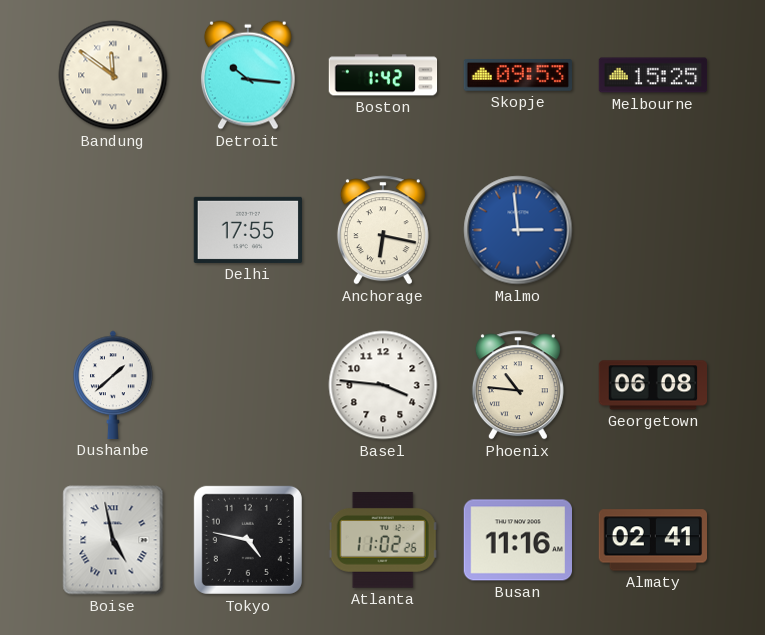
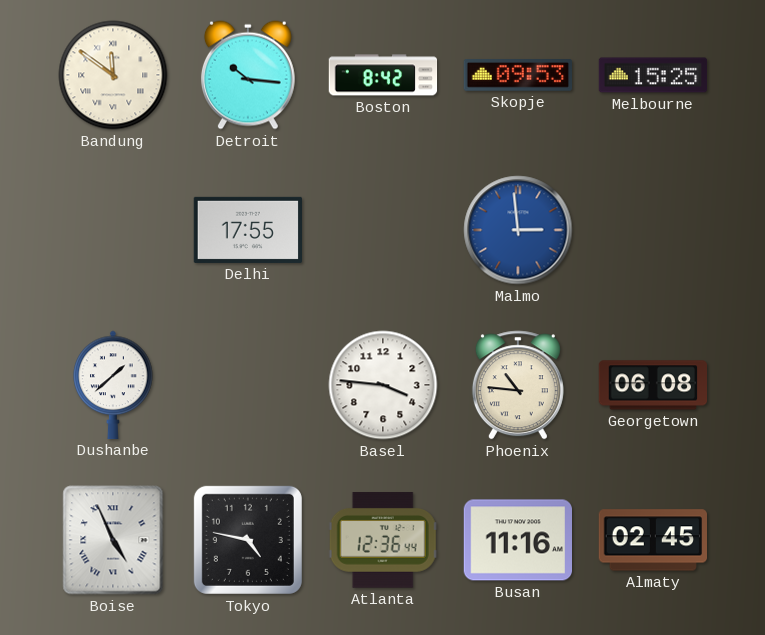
Boston: 1:42 -> 8:42
Anchorage: 6:17 -> none
Boise: 4:58 -> 4:56
Atlanta: 11:02 -> 12:36
Almaty: 02:41 -> 02:45
